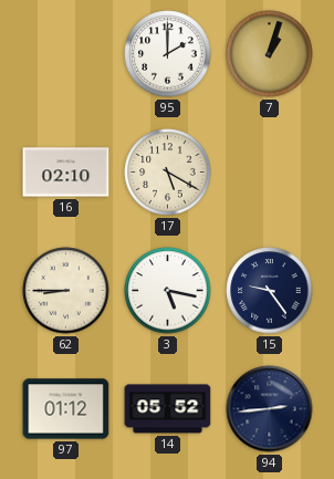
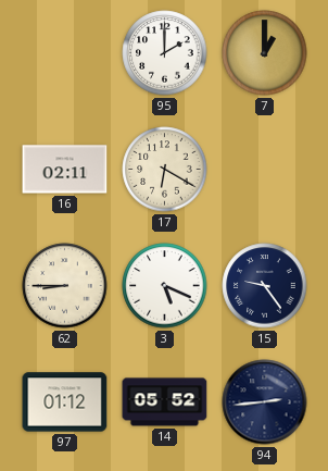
7: 1:03 -> 1:00
16: 02:10 -> 02:11
17: 5:20 -> 6:20
3: 5:17 -> 5:19
